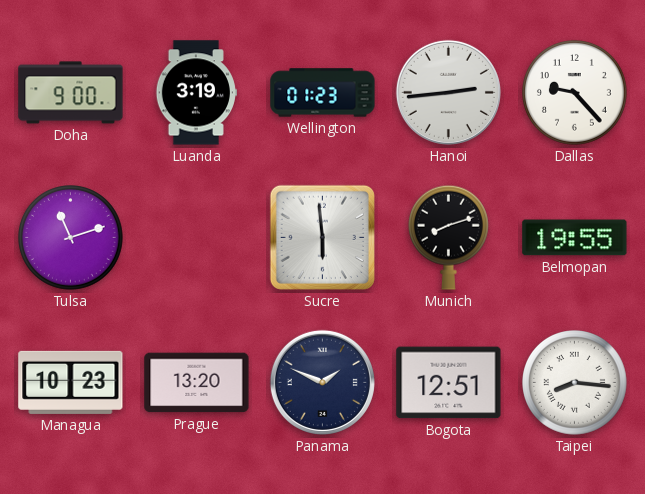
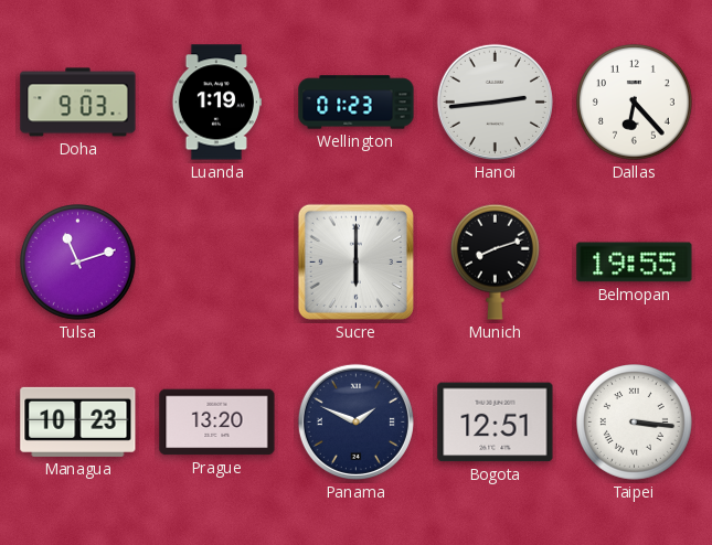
Doha: 9:00 -> 9:03
Luanda: 3:19 -> 1:19
Dallas: 9:23 -> 6:23
Sucre: 5:59 -> 6:00
Taipei: 8:16 -> 3:16
